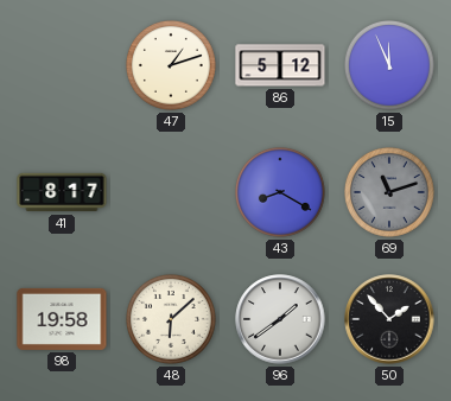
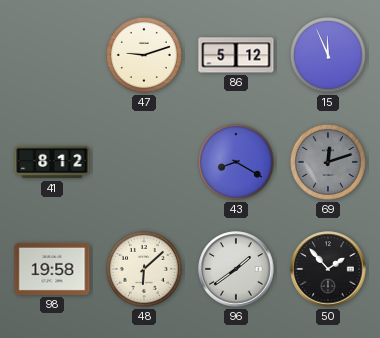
47: 1:12 -> 9:12
41: 8:17 -> 8:12
69: 11:12 -> 12:12
